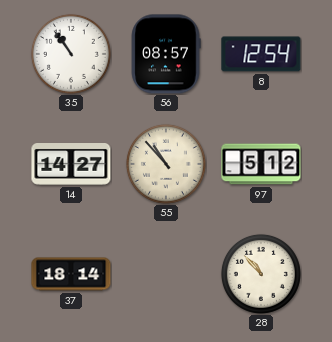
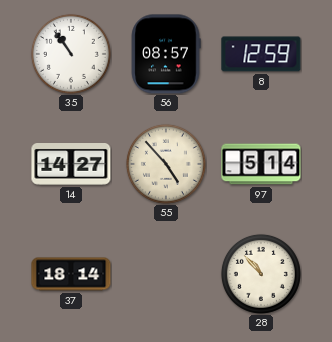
8: 12:54 -> 12:59
55: 10:53 -> 4:53
97: 5:12 -> 5:14
